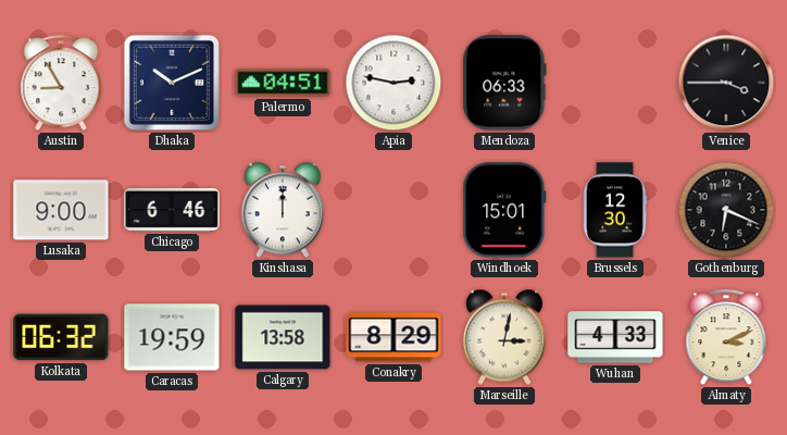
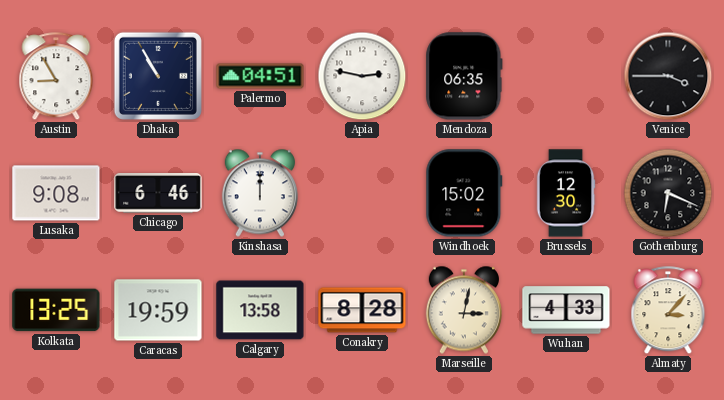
Dhaka: 10:11 -> 10:55
Mendoza: 06:33 -> 06:35
Lusaka: 9:00 -> 9:08
Windhoek: 15:01 -> 15:02
Kolkata: 06:32 -> 13:25
Conakry: 8:29 -> 8:28
Almaty: 3:11 -> 3:07
